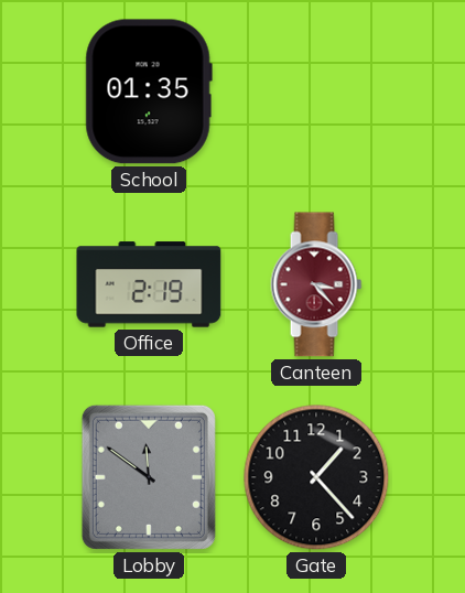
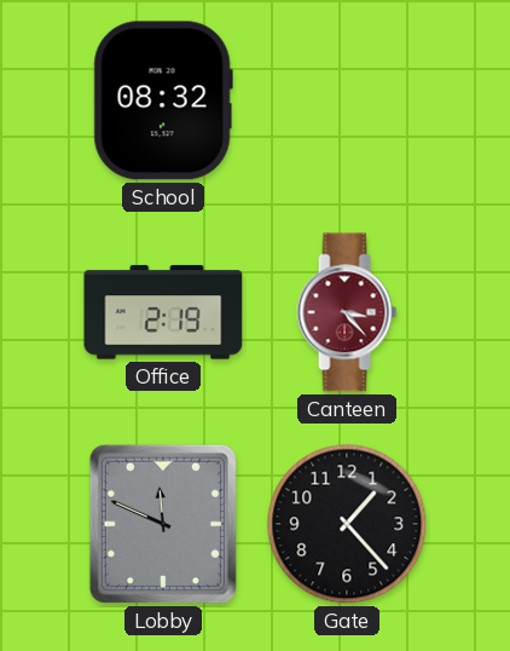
School: 01:35 -> 08:32
Lobby: 11:51 -> 11:49
